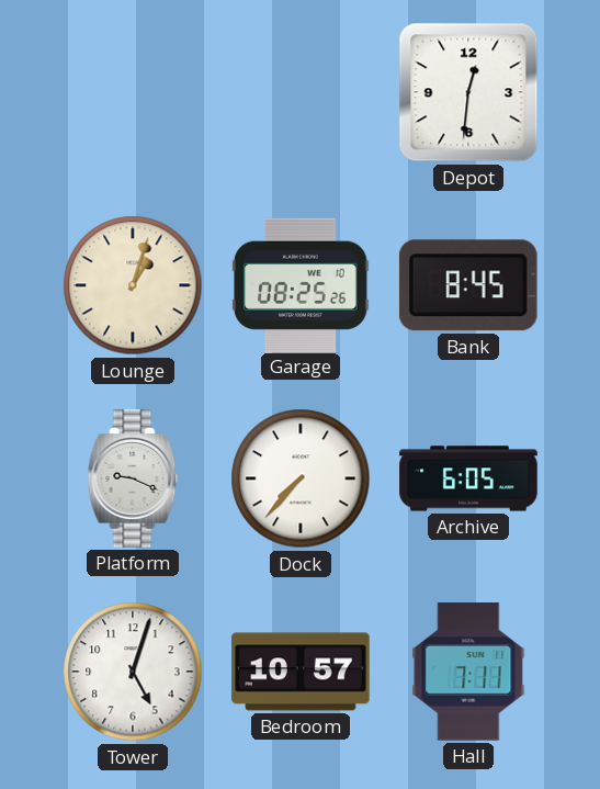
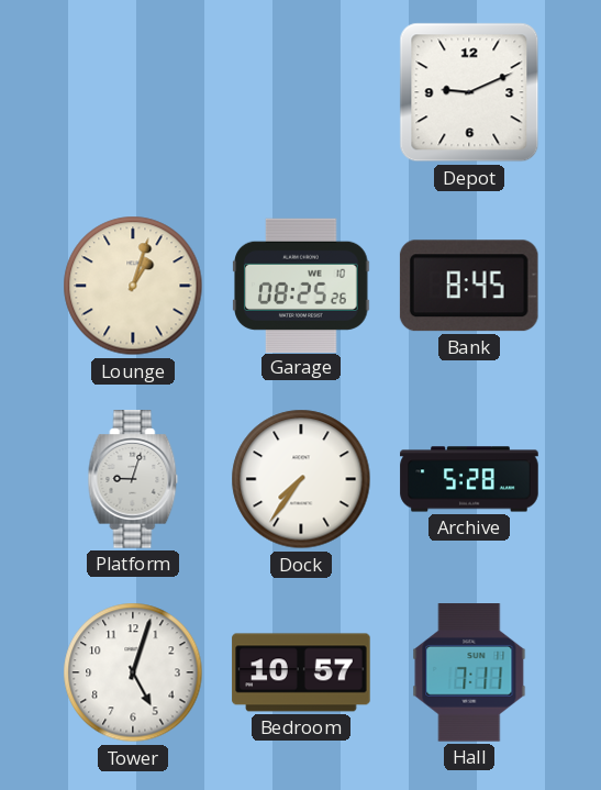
Depot: 12:31 -> 9:11
Platform: 9:19 -> 9:03
Dock: 7:37 -> 7:36
Archive: 6:05 -> 5:28
